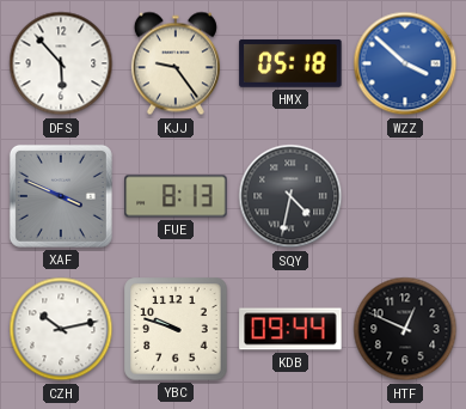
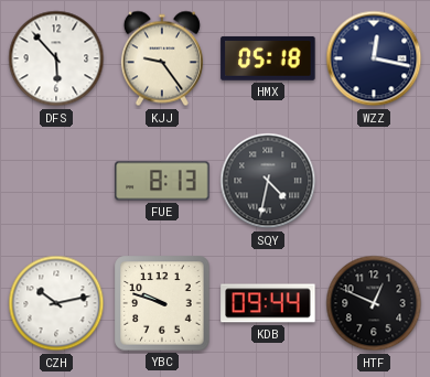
WZZ: 3:52 -> 12:17
WZZ dial: blue -> navy
XAF: 3:49 -> none
